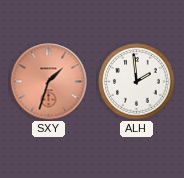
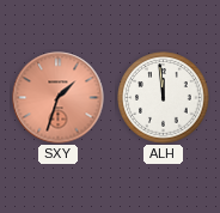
ALH: 1:59 -> 11:59
